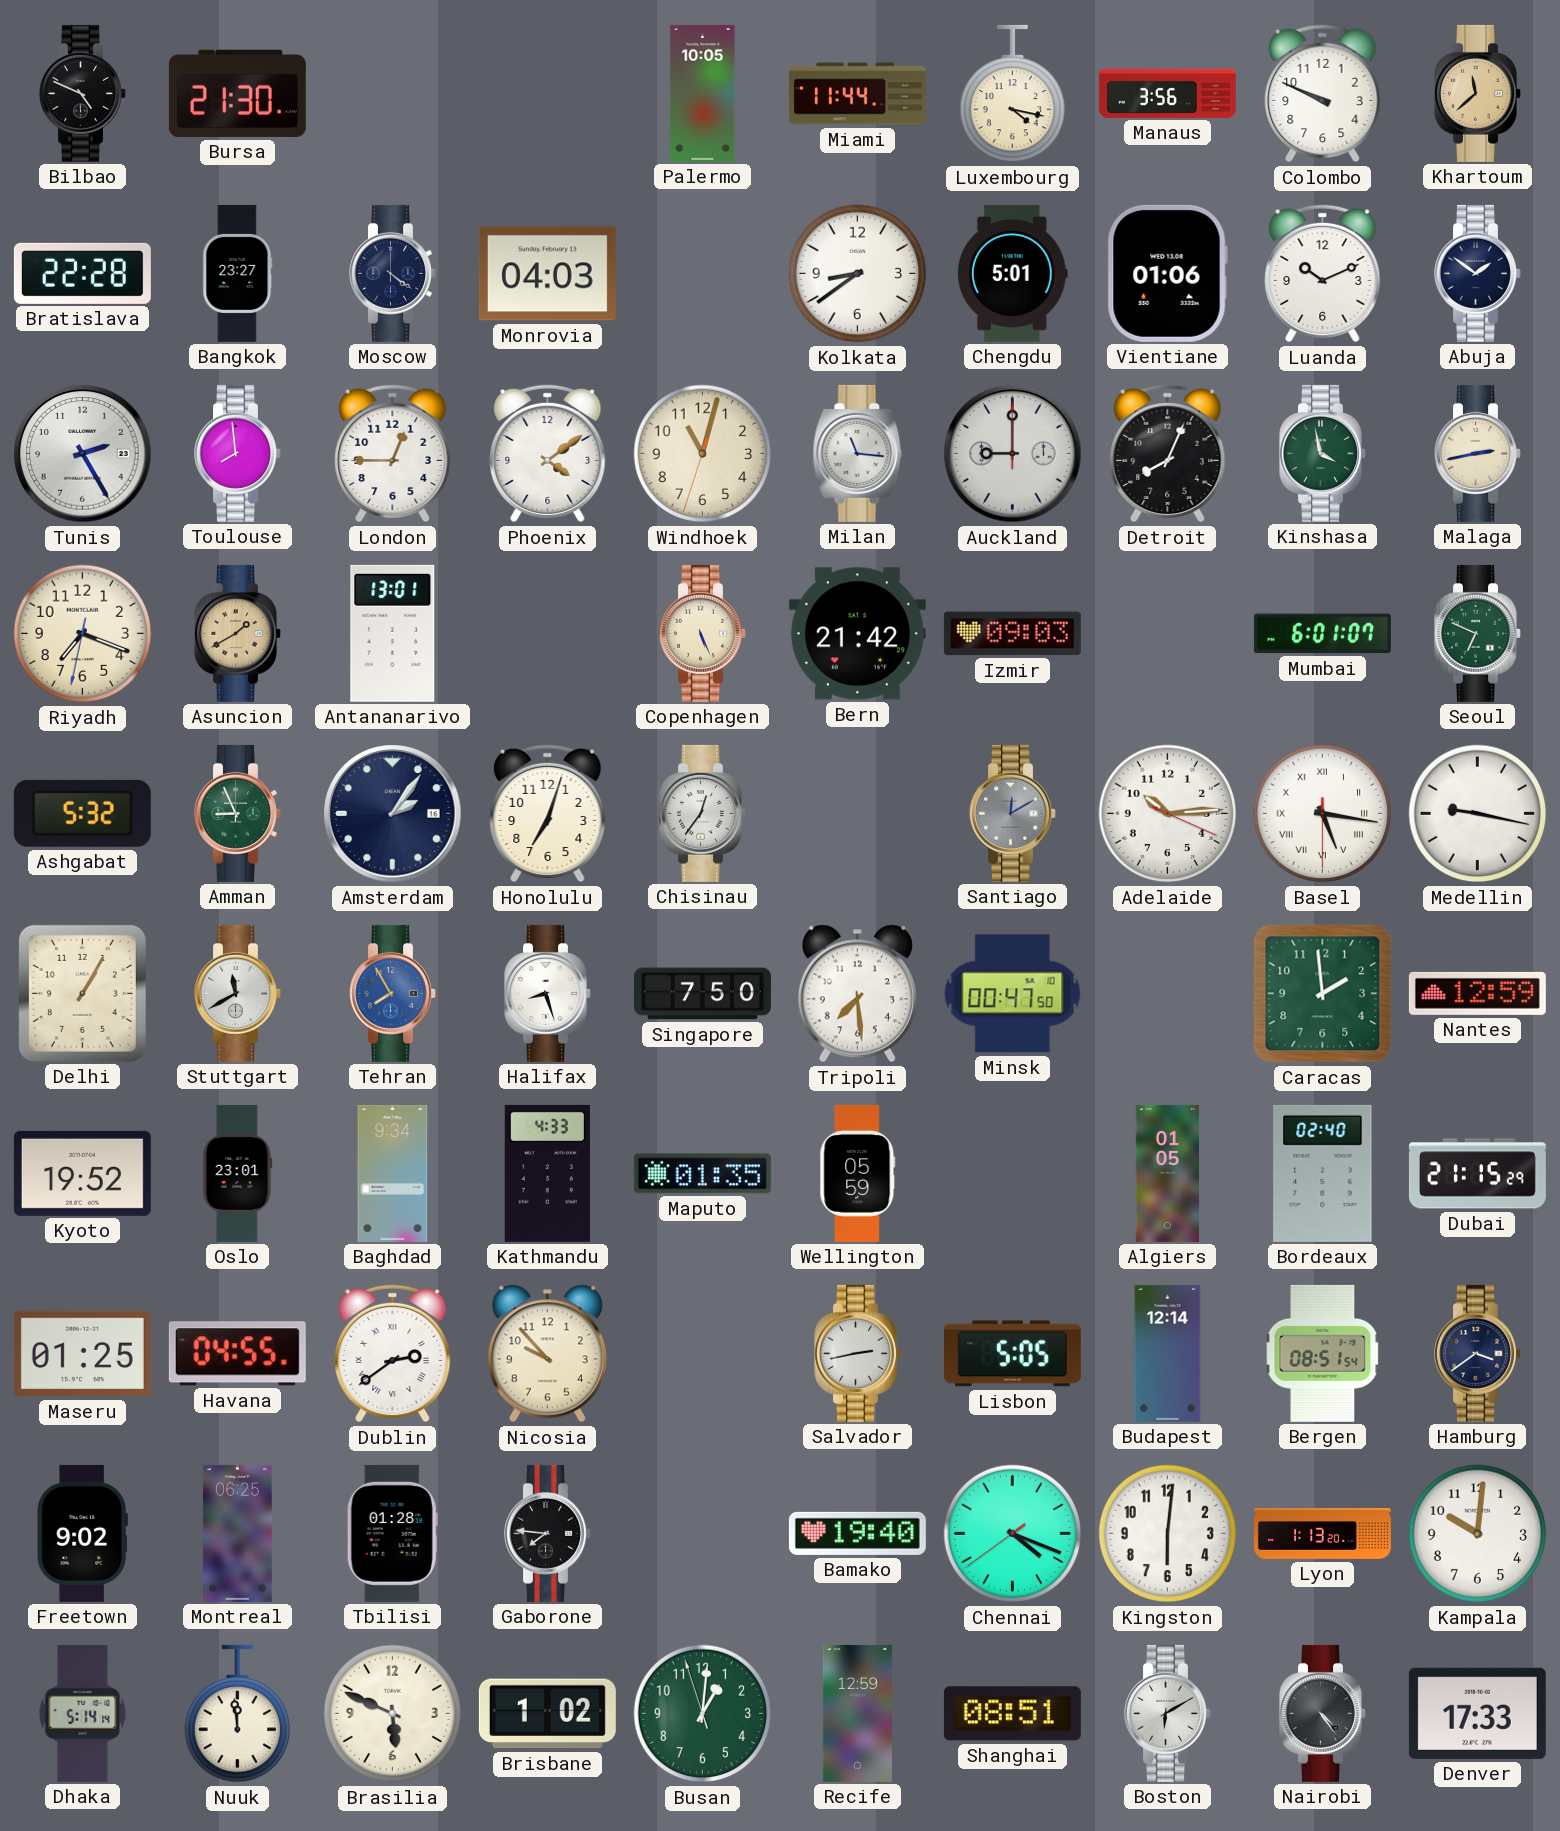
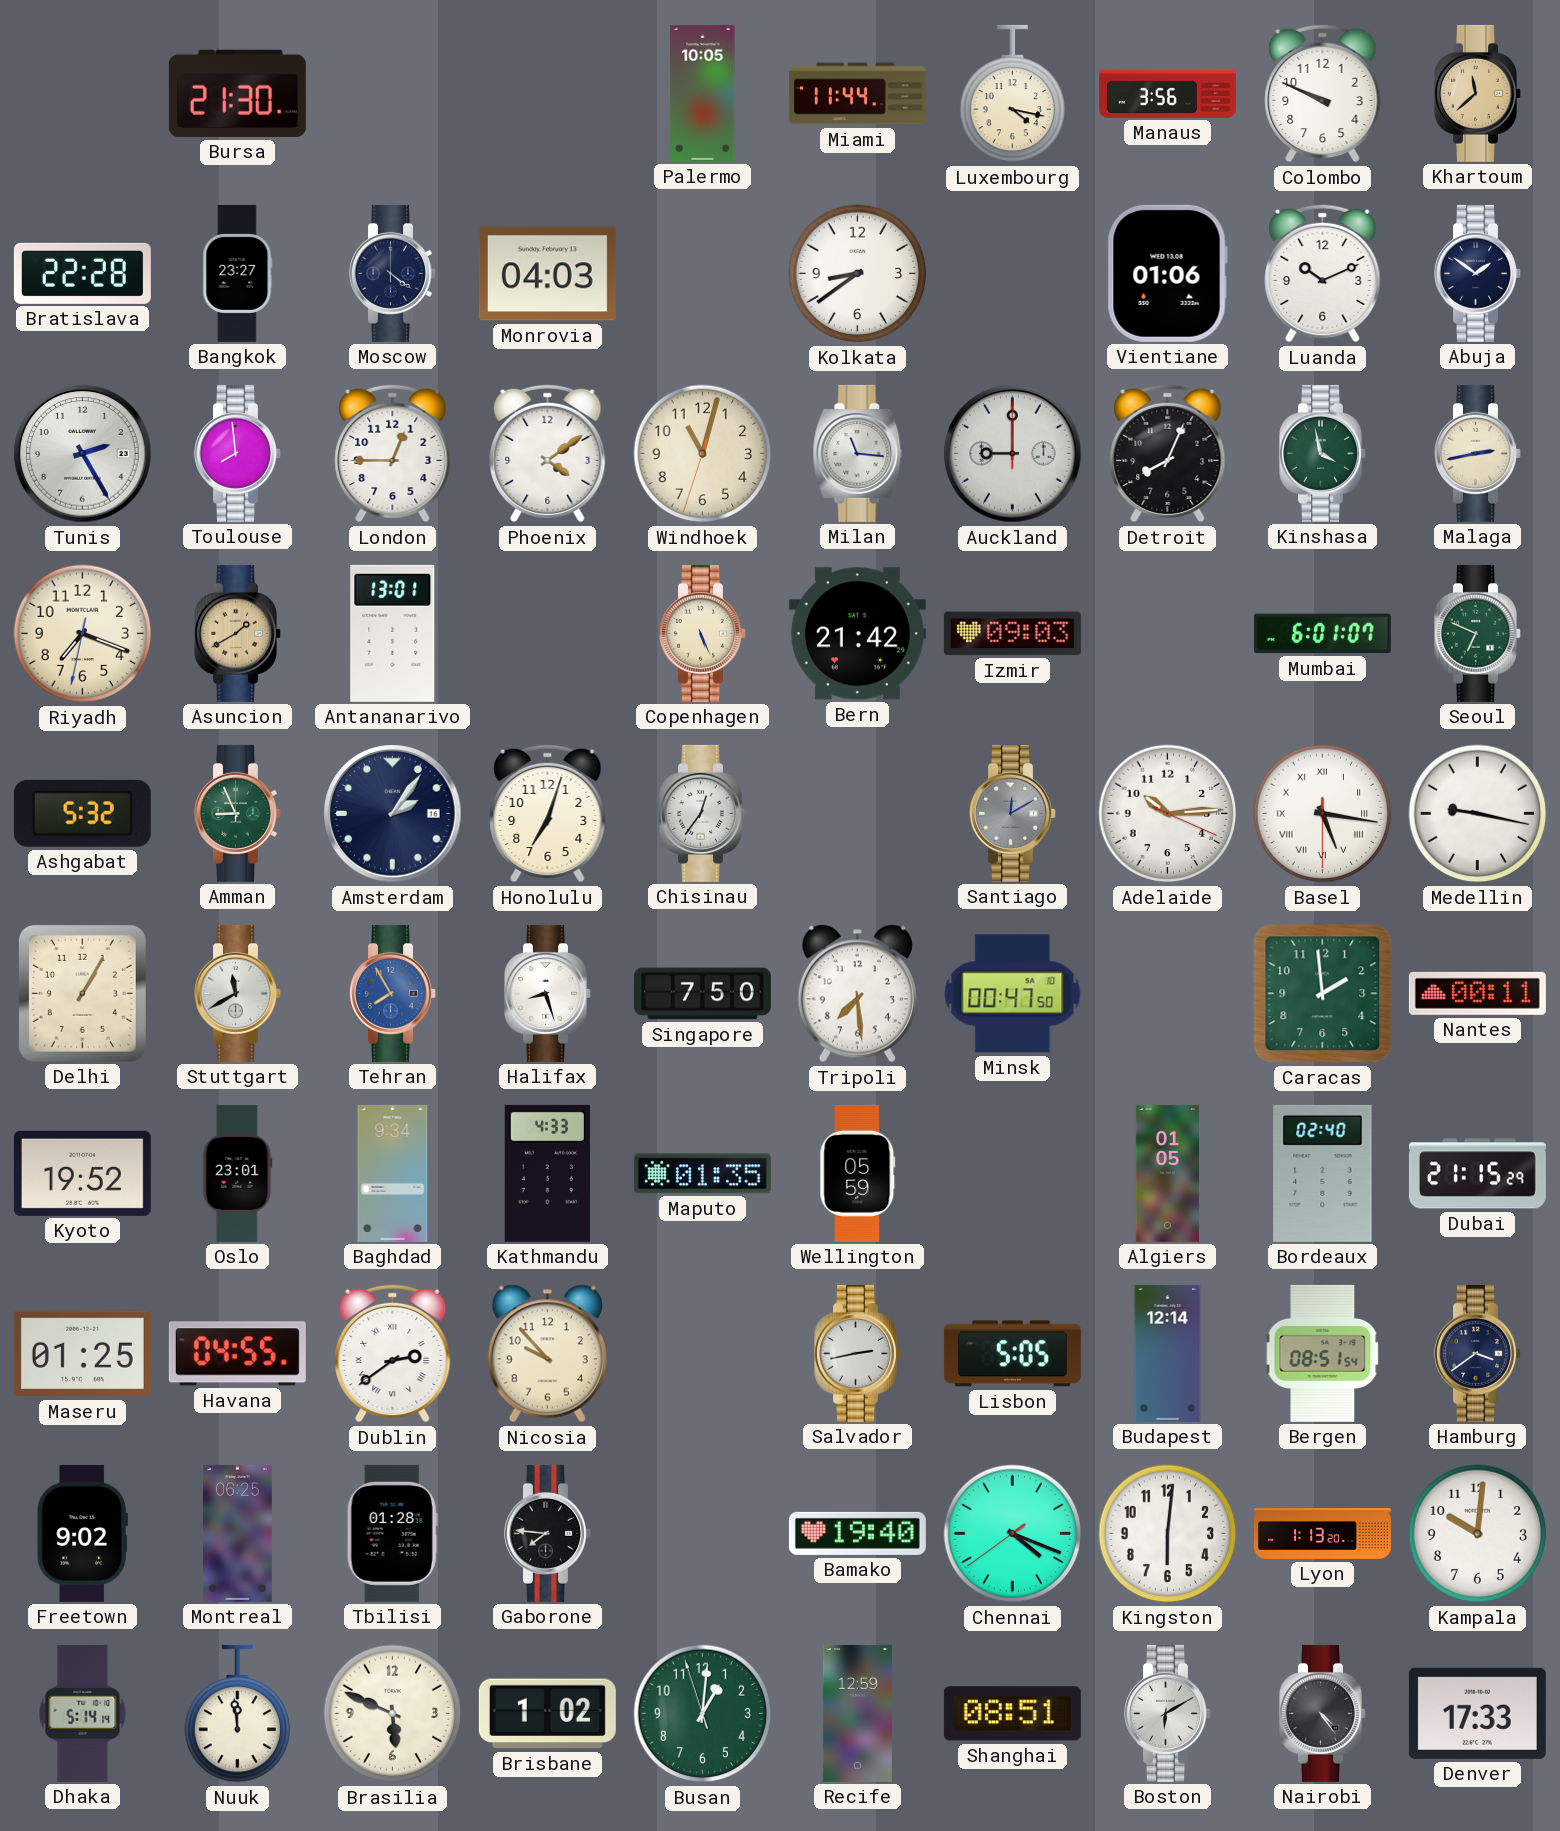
Bilbao: 4:49 -> none
Chengdu: 5:01 -> none
Nantes: 12:59 -> 00:11
